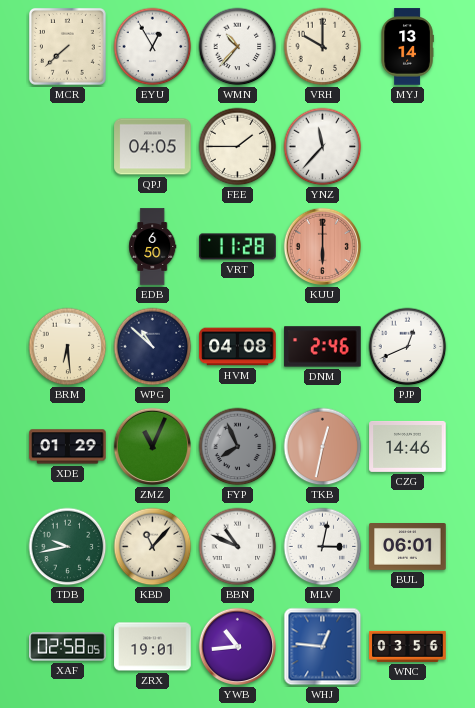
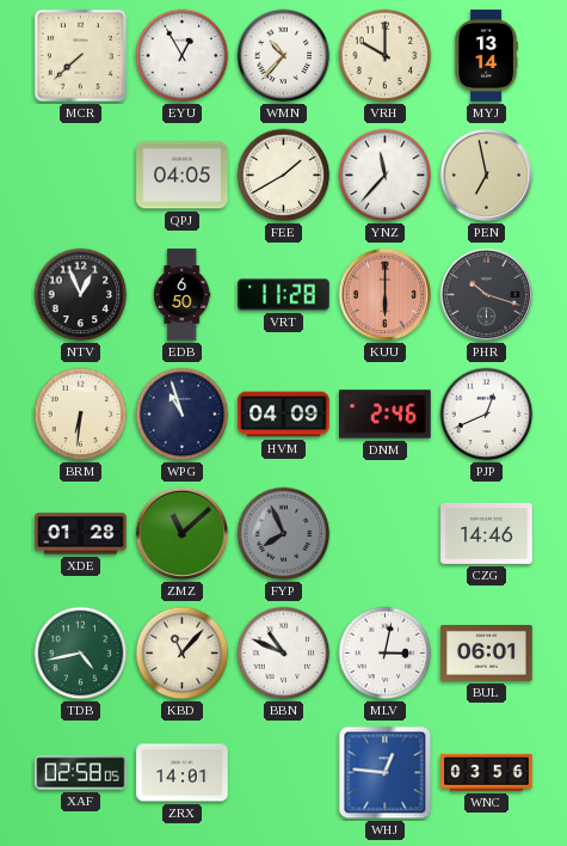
FEE: 1:45 -> 1:40
PEN: none -> 6:58
NTV: none -> 12:56
PHR: none -> 10:18
BRM: 6:29 -> 6:31
WPG: 10:52 -> 10:57
HVM: 04:08 -> 04:09
XDE: 01:29 -> 01:28
ZMZ: 11:04 -> 11:08
TKB: 12:32 -> none
TDB: 9:43 -> 4:43
ZRX: 19:01 -> 14:01
YWB: 10:44 -> none
